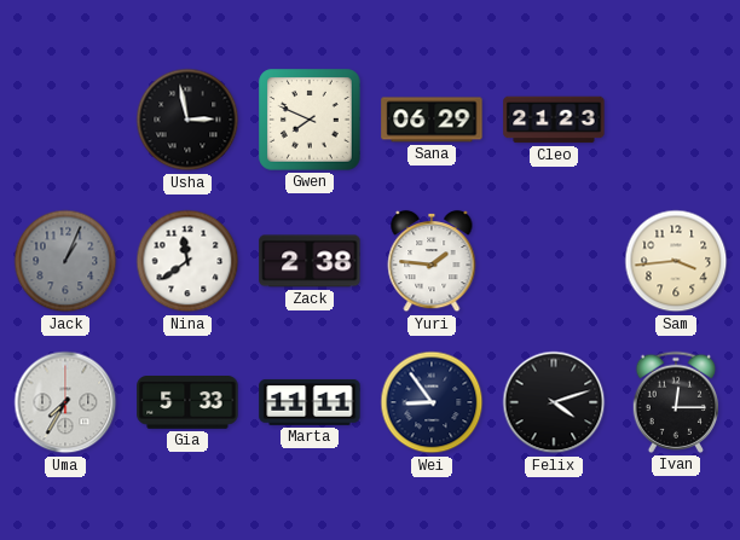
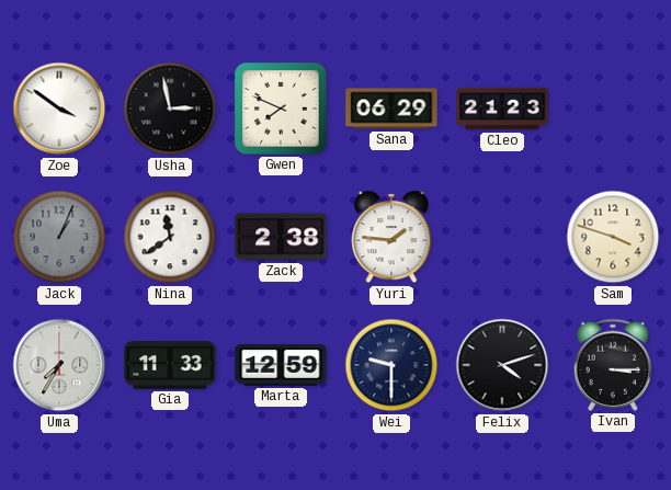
Zoe: none -> 3:51
Sam: 3:44 -> 3:48
Gia: 5:33 -> 11:33
Marta: 11:11 -> 12:59
Wei: 8:54 -> 9:30
Ivan: 12:15 -> 3:15
